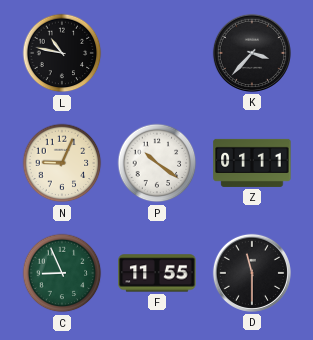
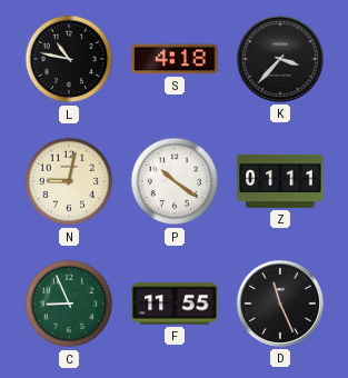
S: none -> 4:18
N: 9:04 -> 9:02
D: 11:30 -> 11:26
